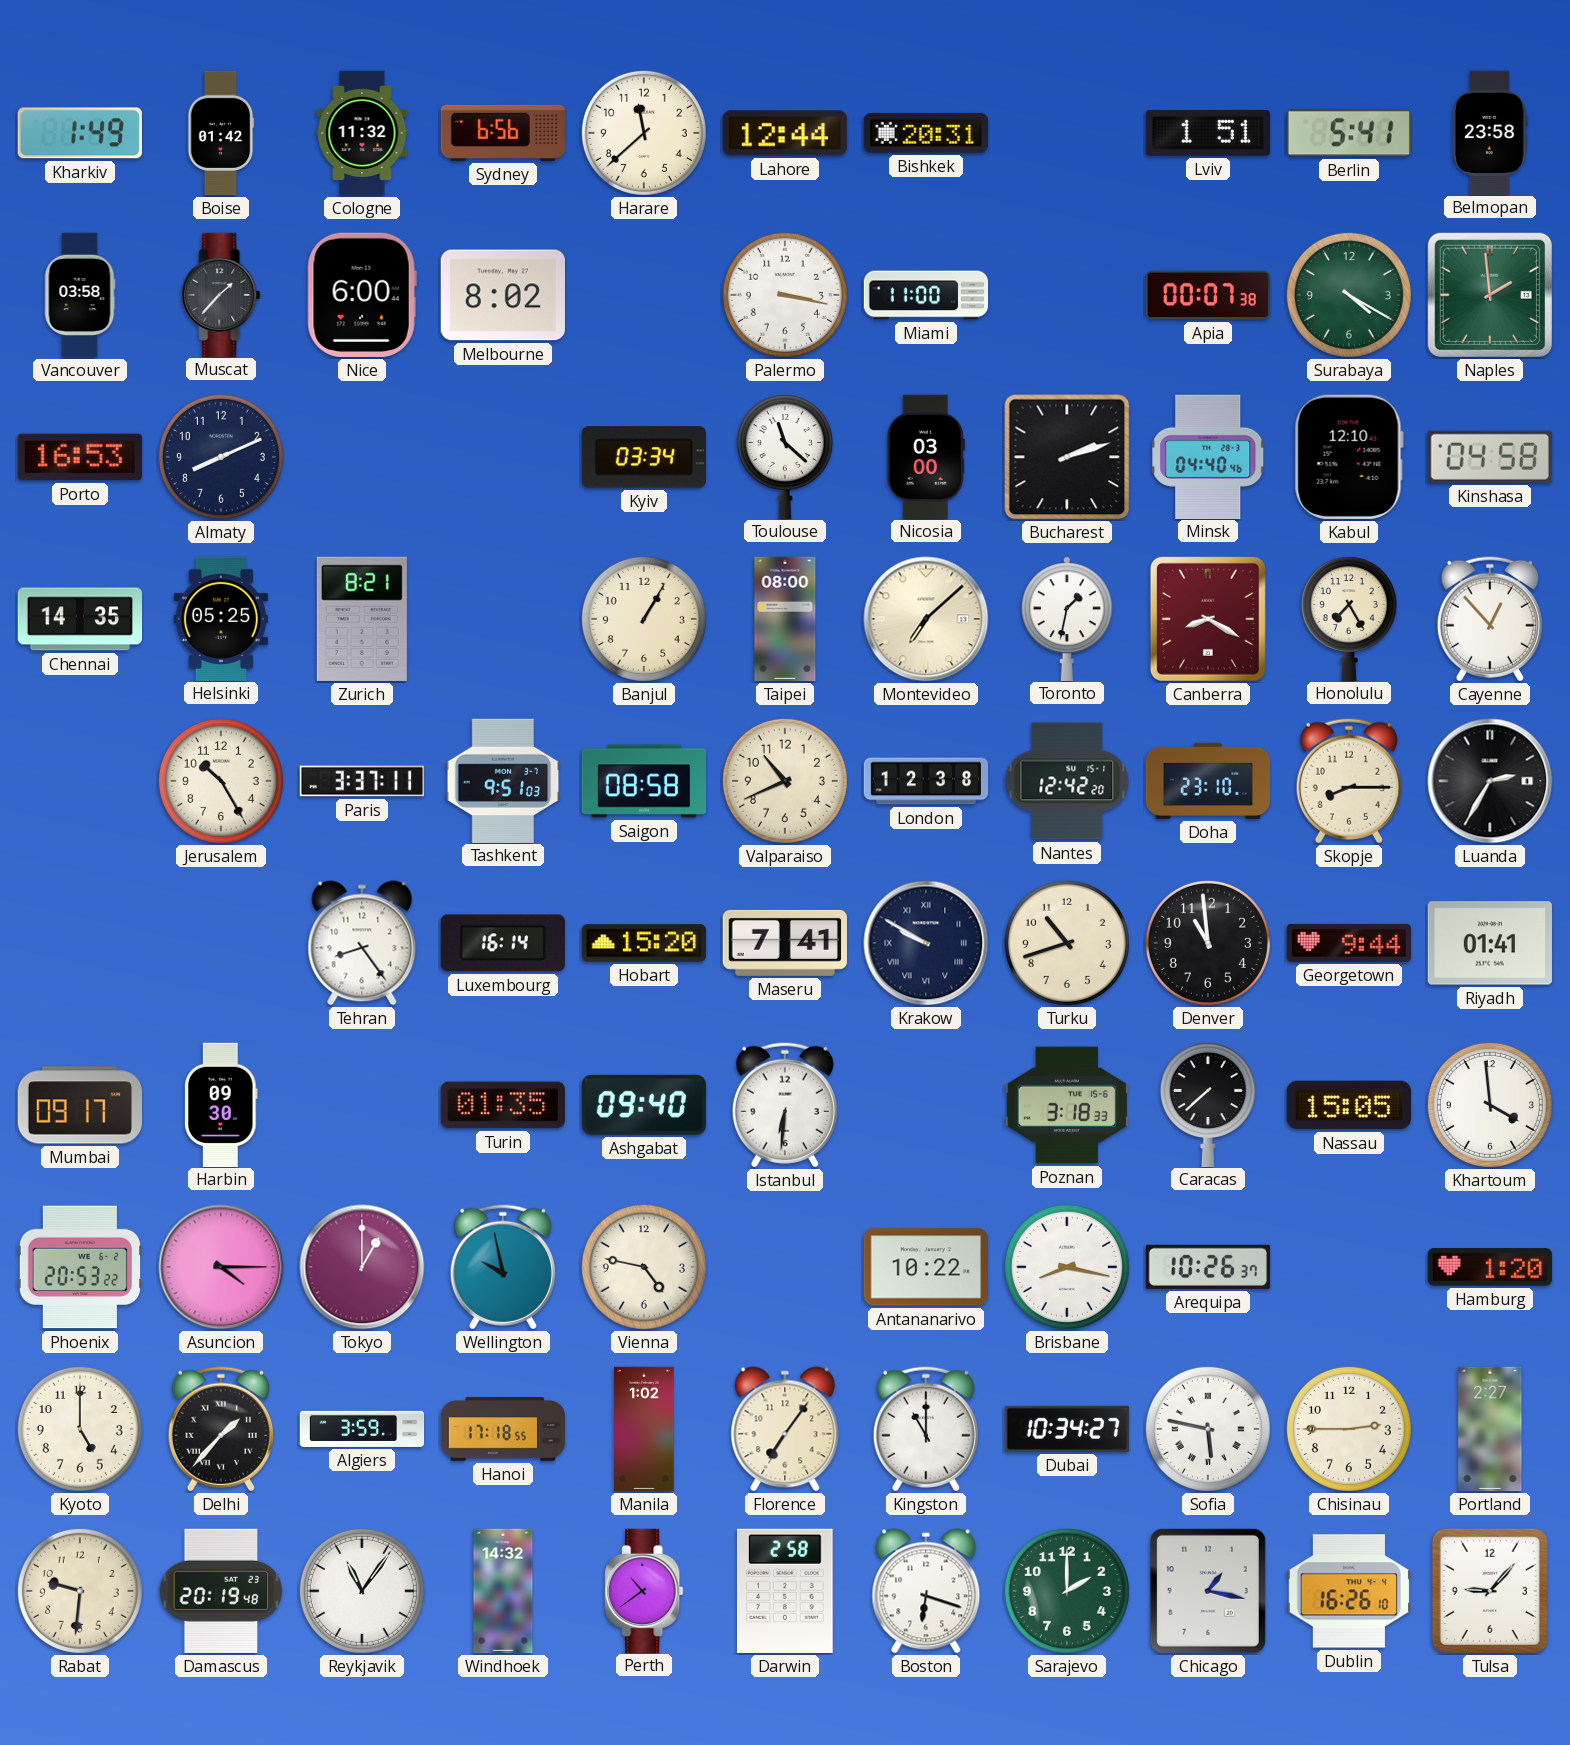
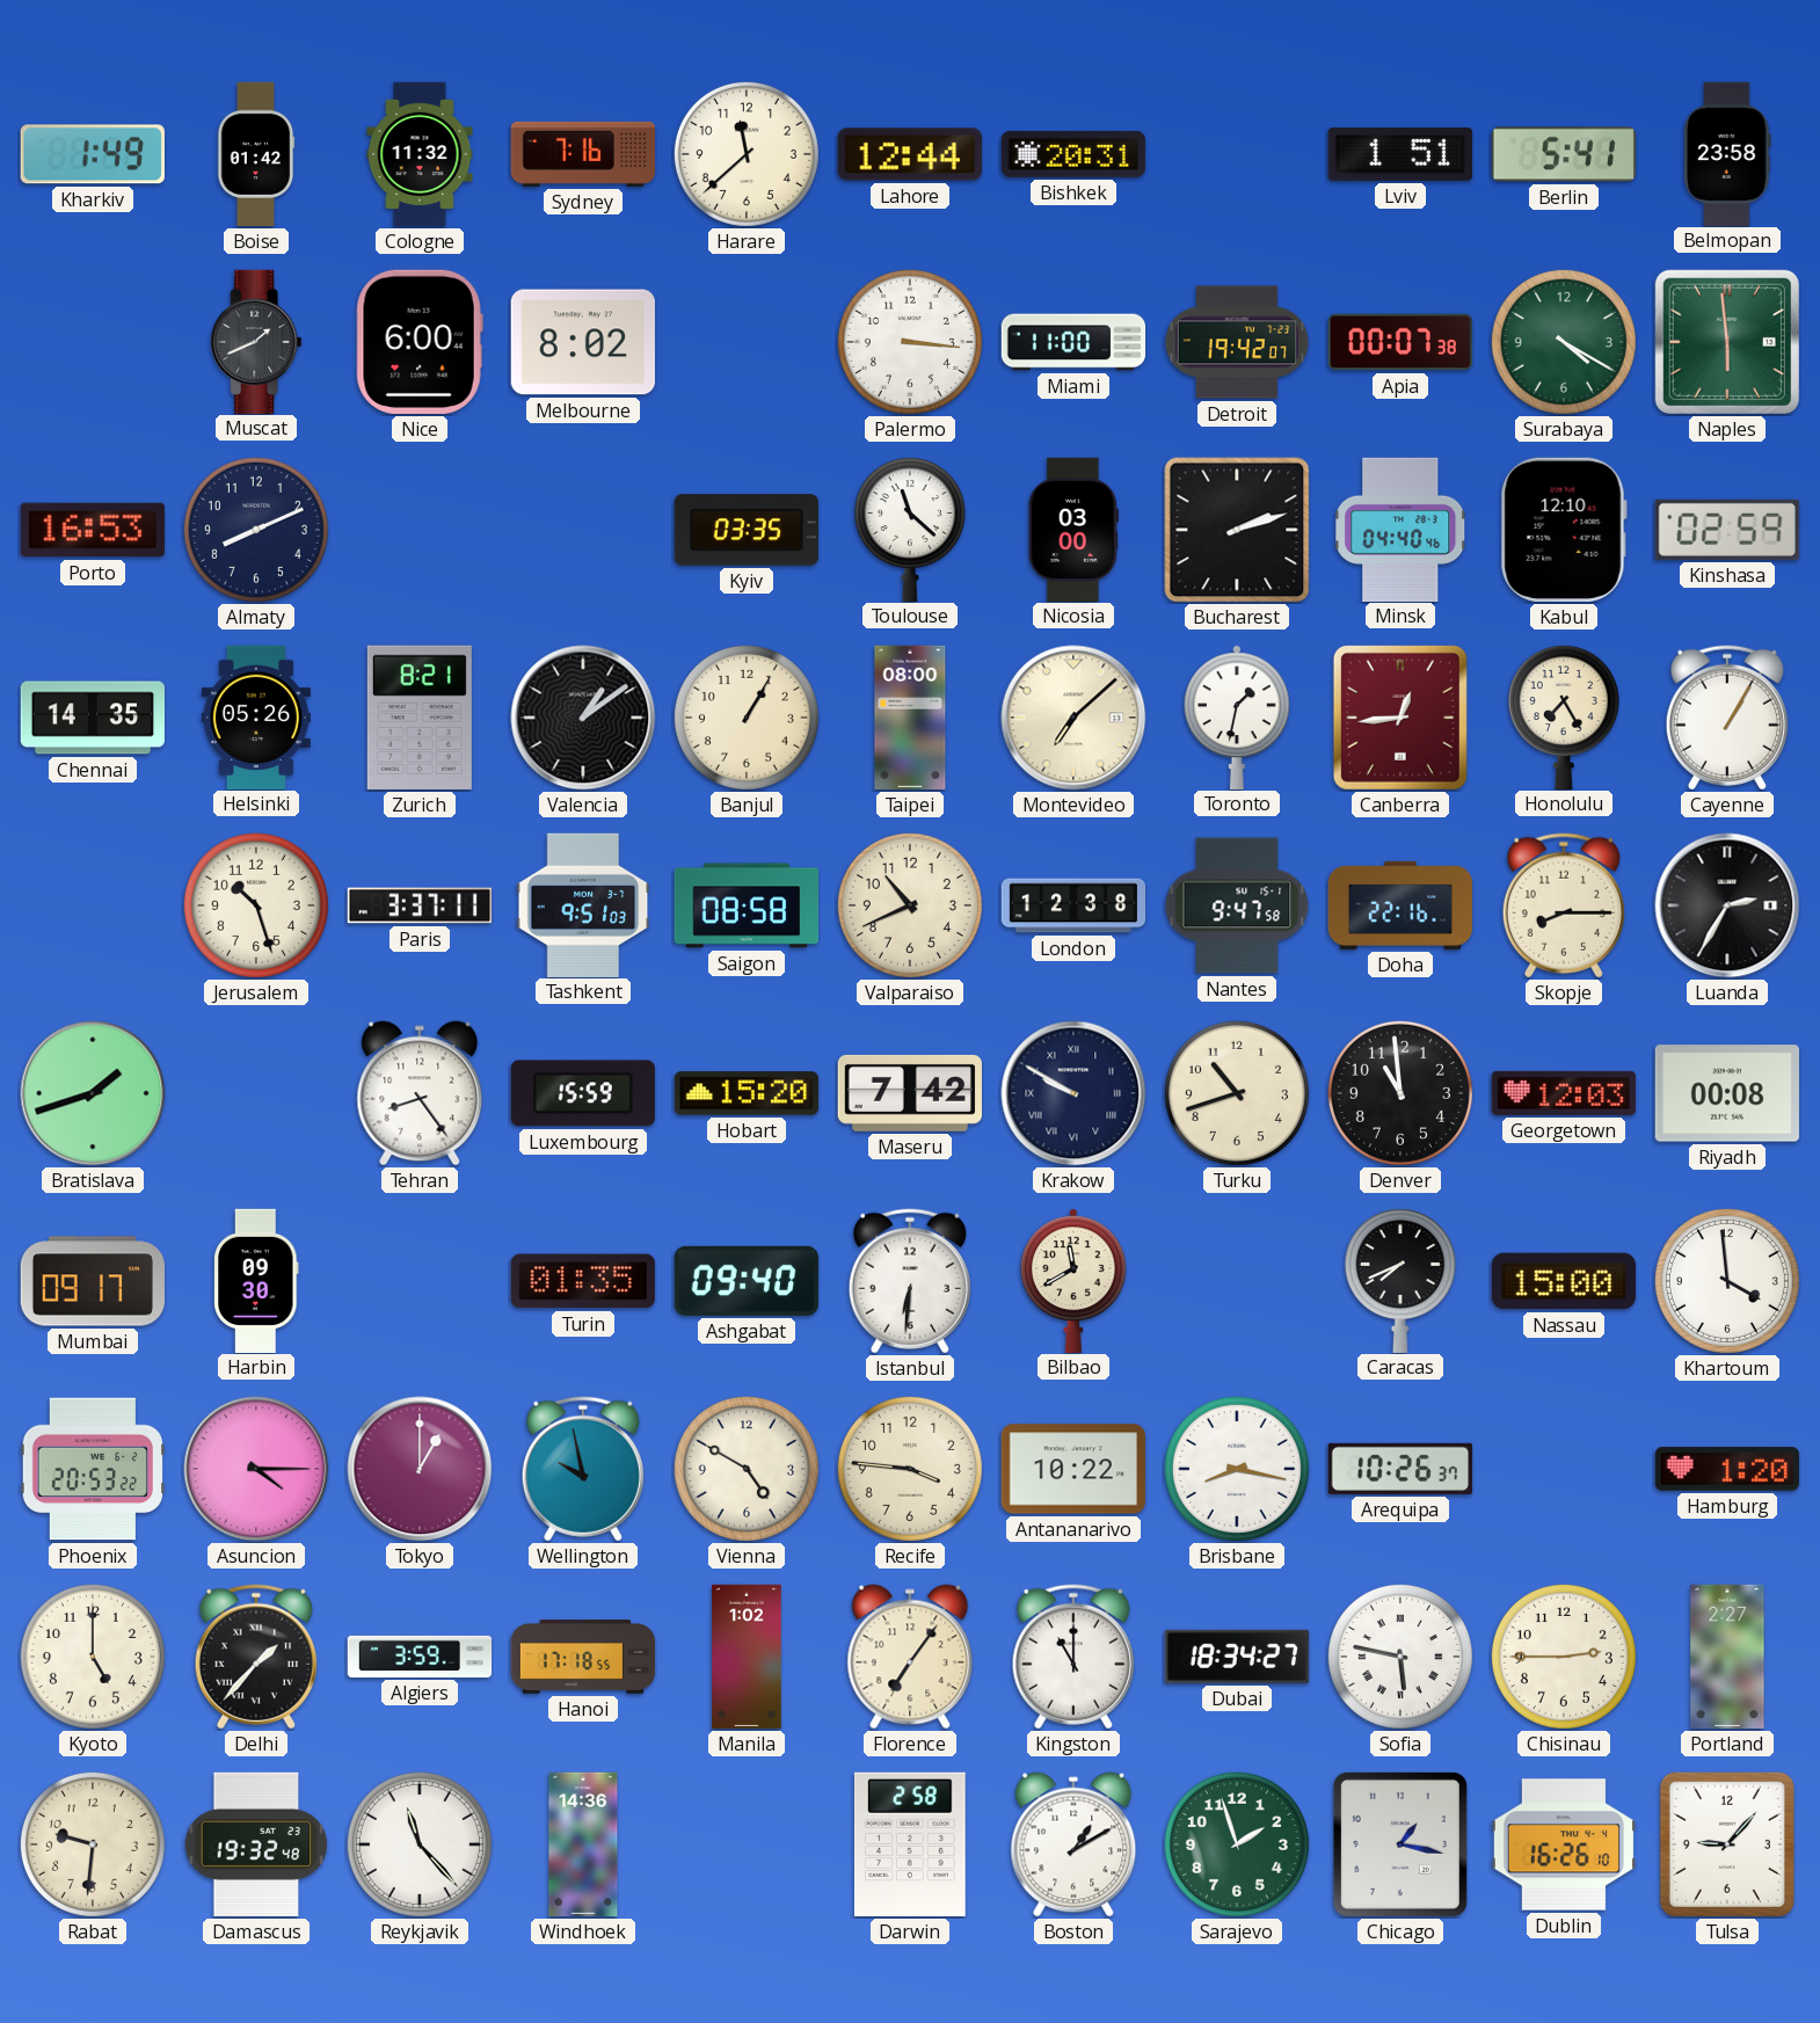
Sydney: 6:56 -> 7:16
Vancouver: 03:58 -> none
Muscat: 1:37 -> 1:41
Palermo: 3:17 -> 3:16
Detroit: none -> 19:42
Naples: 1:59 -> 5:59
Kyiv: 03:34 -> 03:35
Kinshasa: 04:58 -> 02:59
Helsinki: 05:25 -> 05:26
Valencia: none -> 1:09
Canberra: 8:20 -> 12:44
Cayenne: 12:53 -> 1:05
Jerusalem: 10:25 -> 10:27
Nantes: 12:42 -> 9:47
Doha: 23:10 -> 22:16
Bratislava: none -> 1:42
Luxembourg: 16:14 -> 15:59
Maseru: 7:41 -> 7:42
Georgetown: 9:44 -> 12:03
Riyadh: 01:41 -> 00:08
Bilbao: none -> 11:40
Poznan: 3:18 -> none
Caracas: 7:38 -> 7:41
Nassau: 15:05 -> 15:00
Vienna: 4:47 -> 4:50
Recife: none -> 3:46
Dubai: 10:34 -> 18:34
Damascus: 20:19 -> 19:32
Reykjavik: 11:06 -> 11:23
Windhoek: 14:32 -> 14:36
Perth: 10:39 -> none
Boston: 6:18 -> 1:10
Sarajevo: 2:00 -> 1:57
